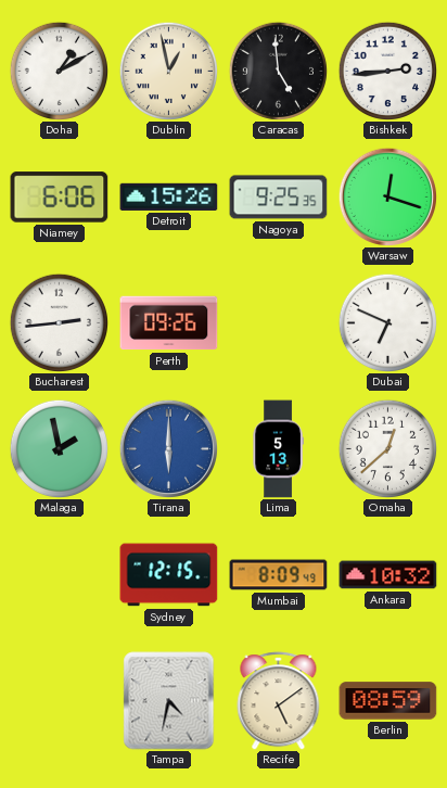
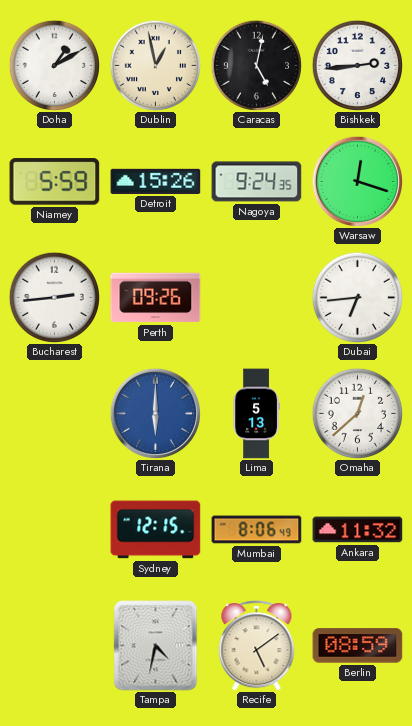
Caracas: 4:59 -> 5:02
Niamey: 6:06 -> 5:59
Nagoya: 9:25 -> 9:24
Dubai: 6:49 -> 6:44
Malaga: 1:58 -> none
Mumbai: 8:09 -> 8:06
Ankara: 10:32 -> 11:32
